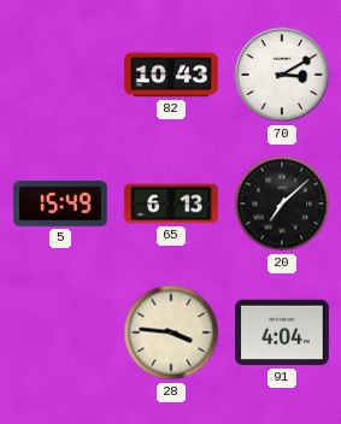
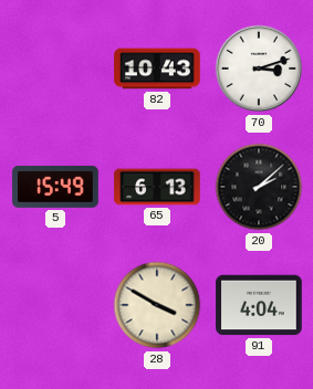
70: 3:10 -> 3:12
20: 7:08 -> 2:08
28: 3:46 -> 3:50
